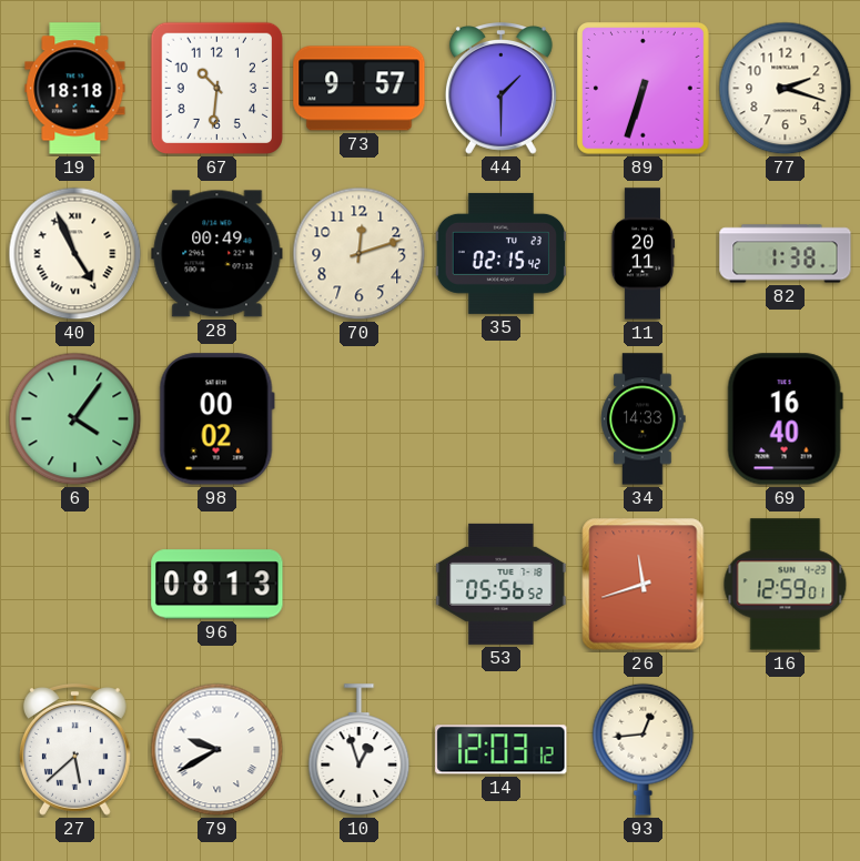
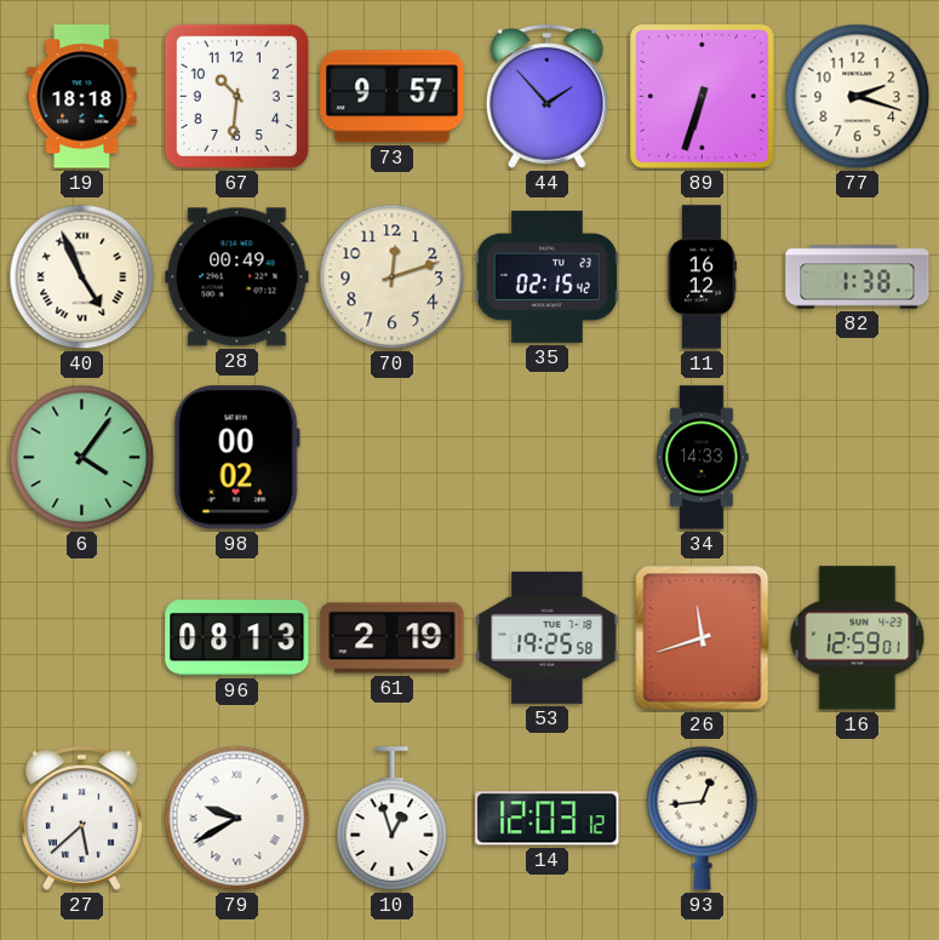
44: 1:30 -> 1:53
11: 20:11 -> 16:12
69: 16:40 -> none
61: none -> 2:19
53: 05:56 -> 19:25
